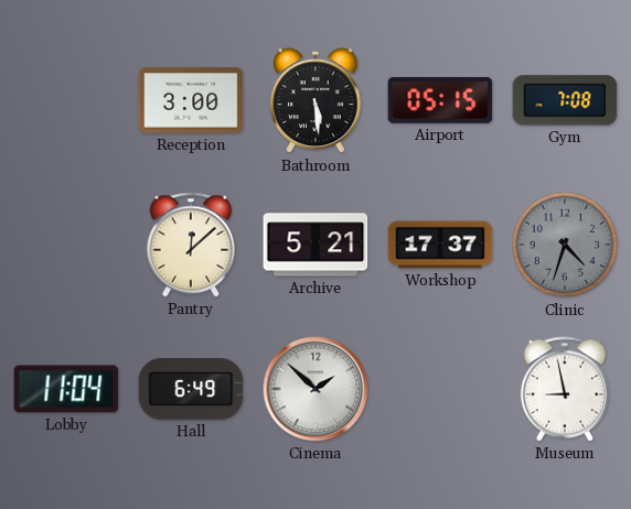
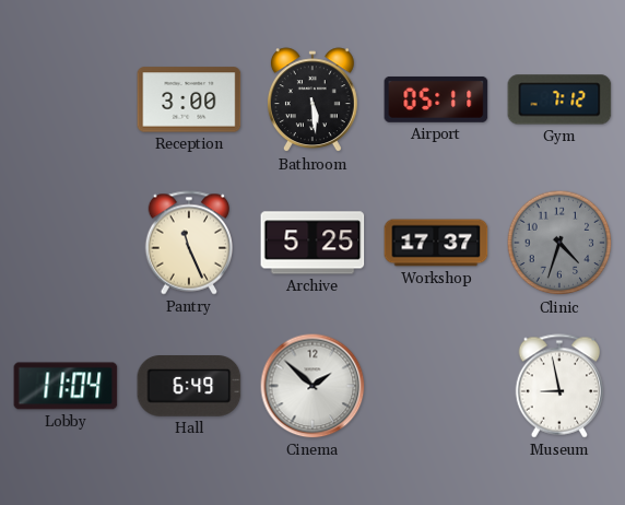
Airport: 05:15 -> 05:11
Gym: 7:08 -> 7:12
Pantry: 12:08 -> 11:26
Archive: 5:21 -> 5:25
